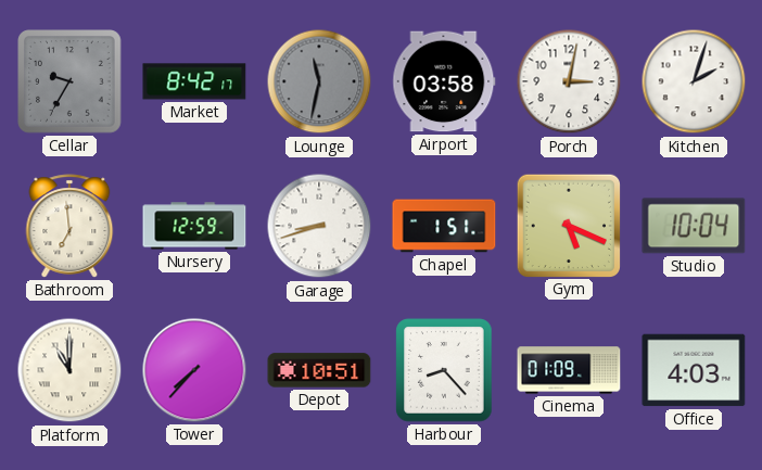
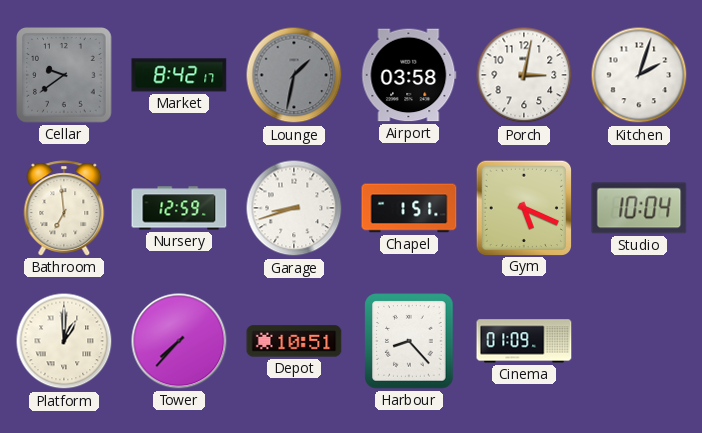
Cellar: 9:35 -> 9:39
Lounge: 11:32 -> 1:32
Platform: 11:00 -> 1:00
Office: 4:03 -> none
